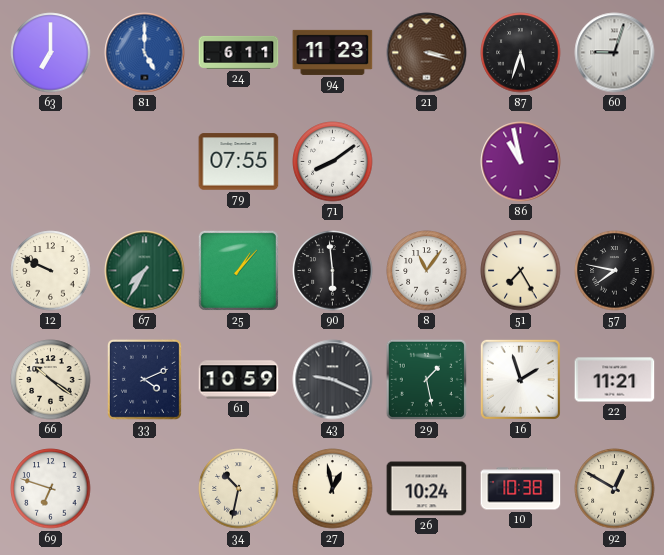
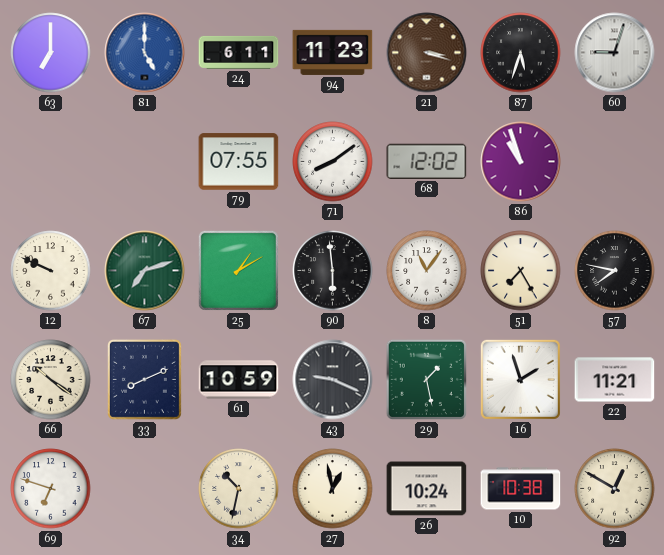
68: none -> 12:02
86: 10:58 -> 10:57
67: 7:35 -> 7:12
25: 1:07 -> 1:10
33: 4:11 -> 8:11
